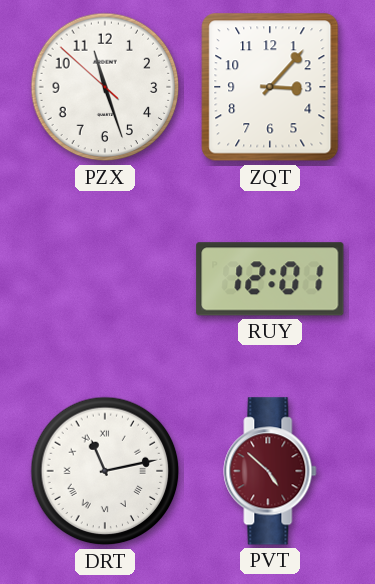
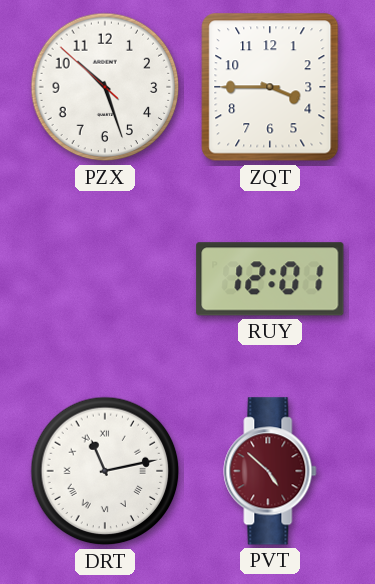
PZX: 11:26 -> 10:26
ZQT: 3:07 -> 3:45
